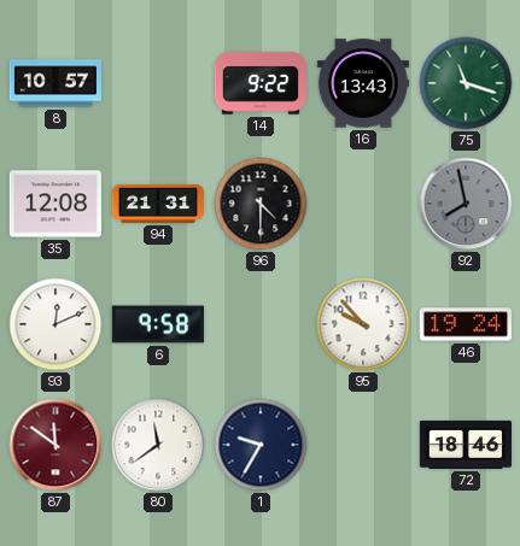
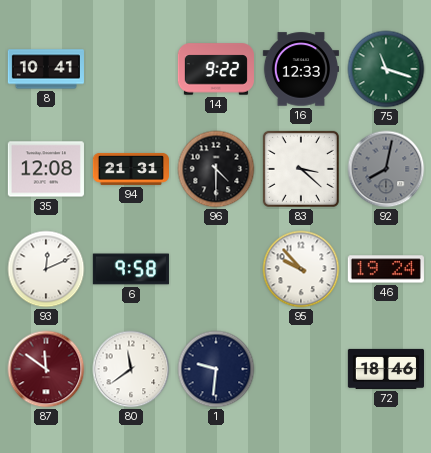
8: 10:57 -> 10:41
16: 13:43 -> 12:33
83: none -> 3:22
92: 7:58 -> 8:02
1: 9:35 -> 9:31
